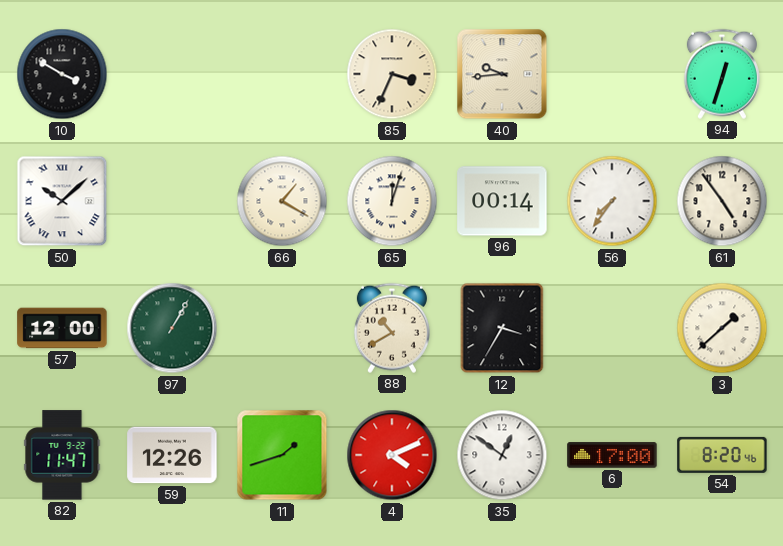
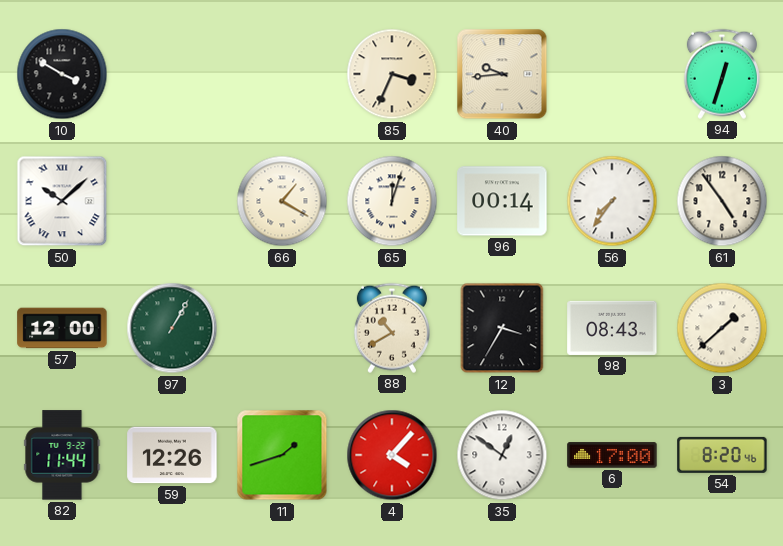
98: none -> 08:43
82: 11:47 -> 11:44
4: 4:11 -> 4:07
